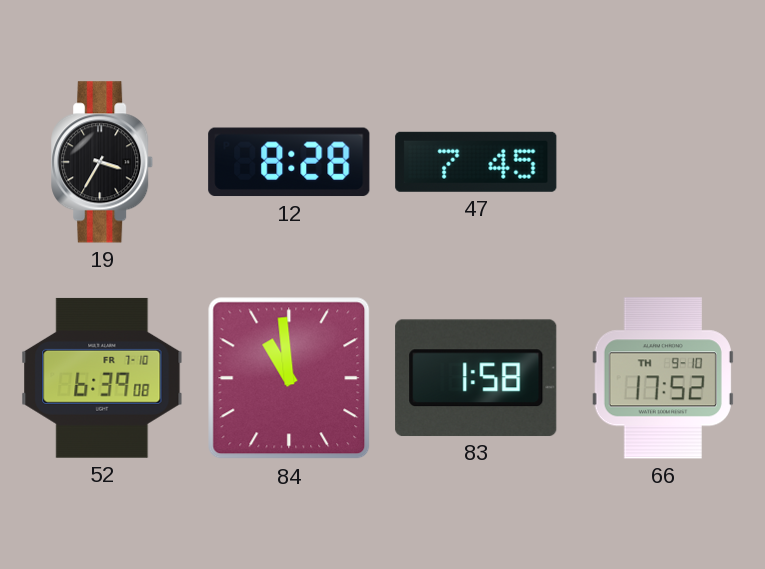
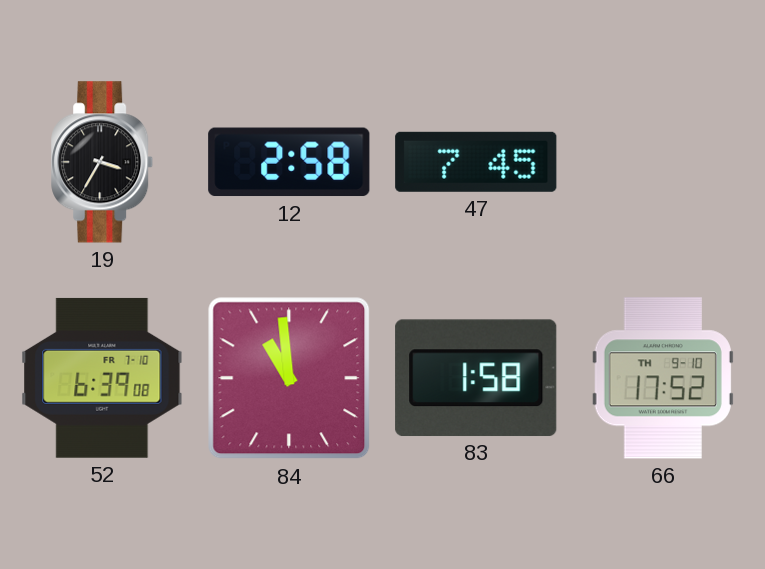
12: 8:28 -> 2:58
